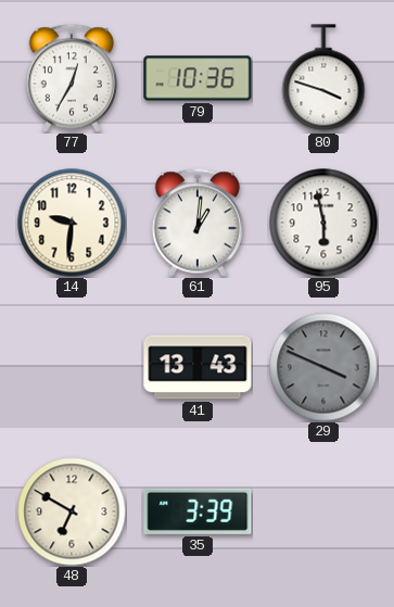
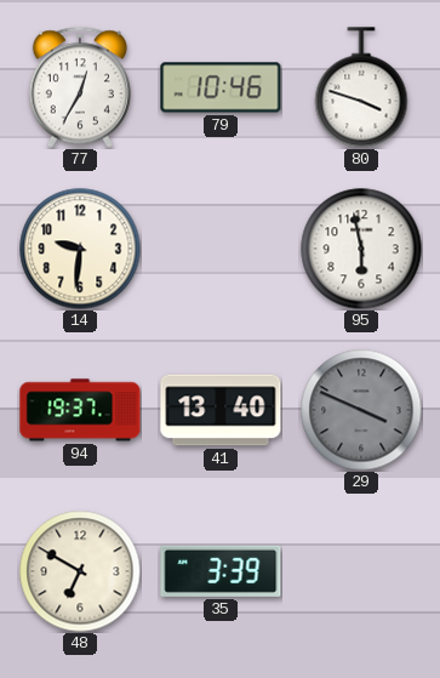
79: 10:36 -> 10:46
61: 1:01 -> none
94: none -> 19:37
41: 13:43 -> 13:40
